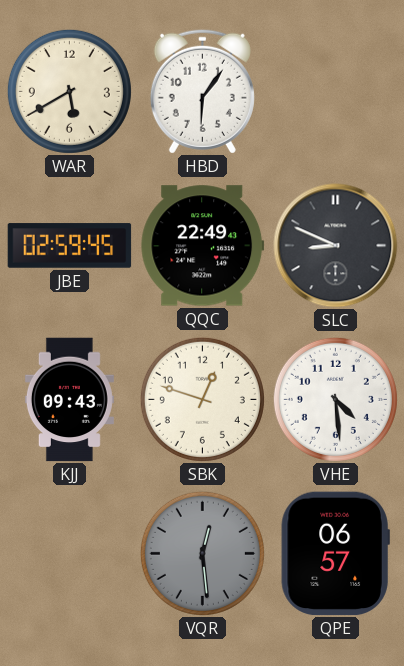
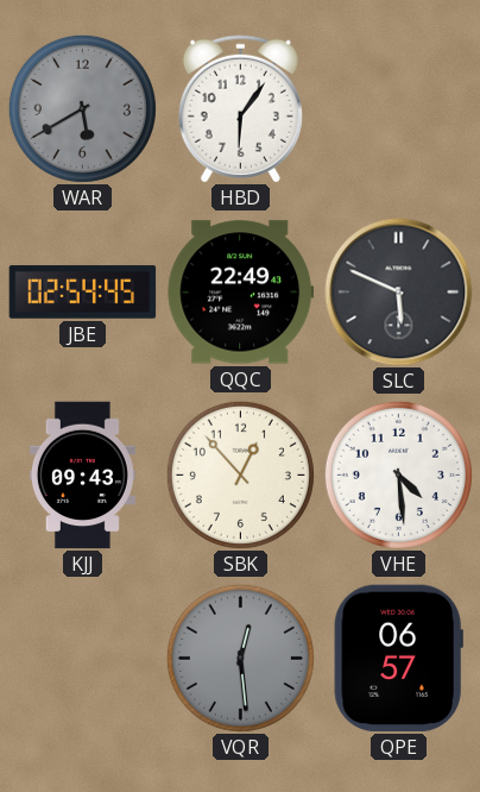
WAR dial: cream -> grey
JBE: 02:59 -> 02:54
SLC: 8:49 -> 5:49
SBK: 12:48 -> 12:53
